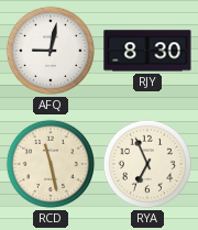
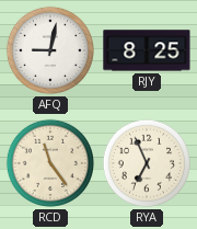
RJY: 8:30 -> 8:25
RCD: 11:28 -> 11:24
